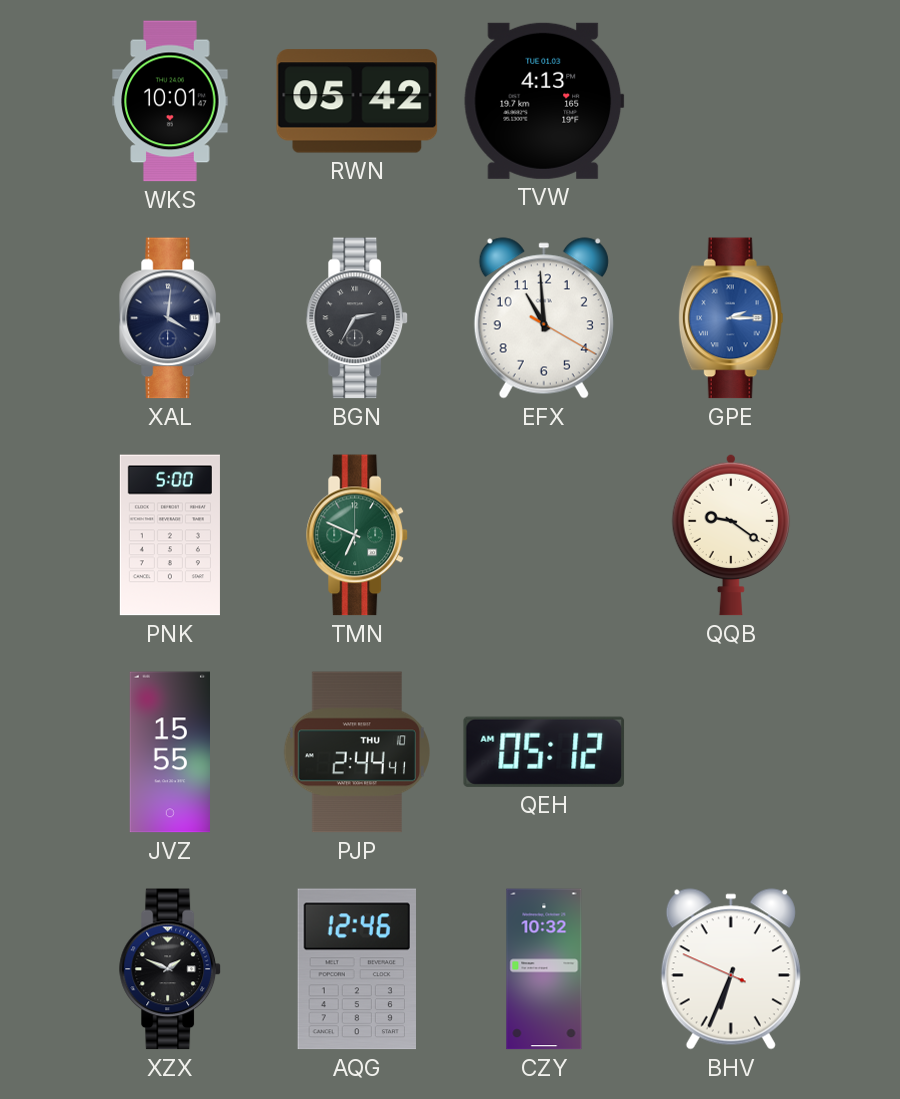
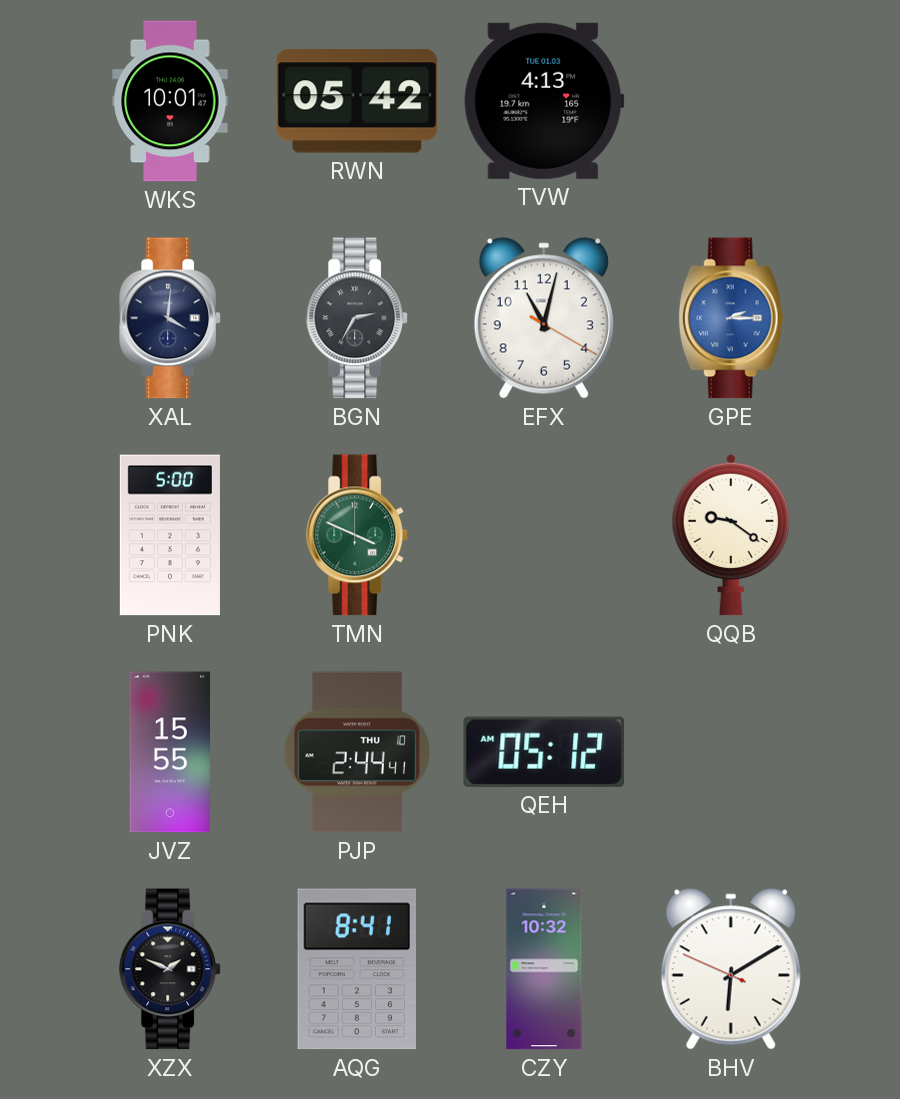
EFX: 10:59 -> 11:02
TMN: 6:49 -> 3:49
AQG: 12:46 -> 8:41
BHV: 6:33 -> 6:09
